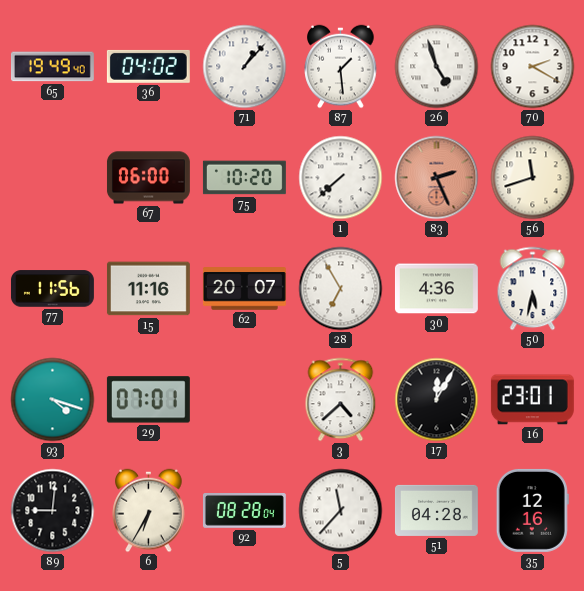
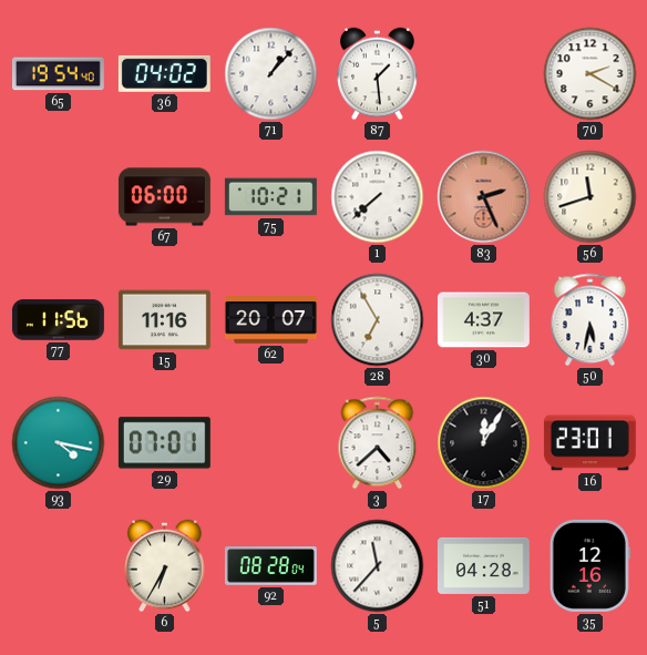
65: 19:49 -> 19:54
26: 4:57 -> none
75: 10:20 -> 10:21
30: 4:36 -> 4:37
93: 4:18 -> 4:17
89: 9:01 -> none
